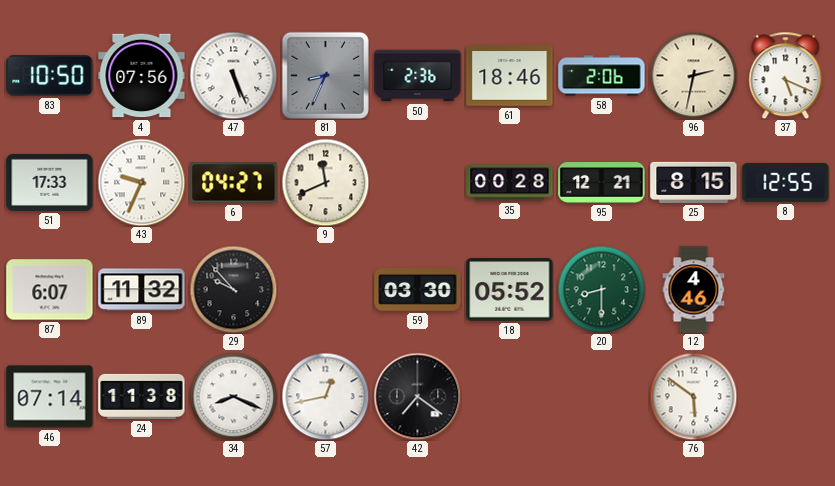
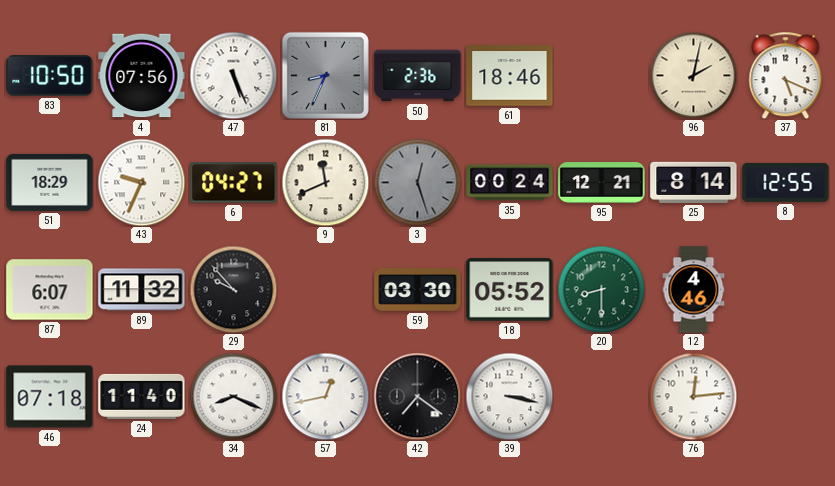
58: 2:06 -> none
96: 2:32 -> 2:02
51: 17:33 -> 18:29
3: none -> 12:27
35: 00:28 -> 00:24
25: 8:15 -> 8:14
46: 07:14 -> 07:18
24: 11:38 -> 11:40
39: none -> 3:17
76: 5:51 -> 12:14
